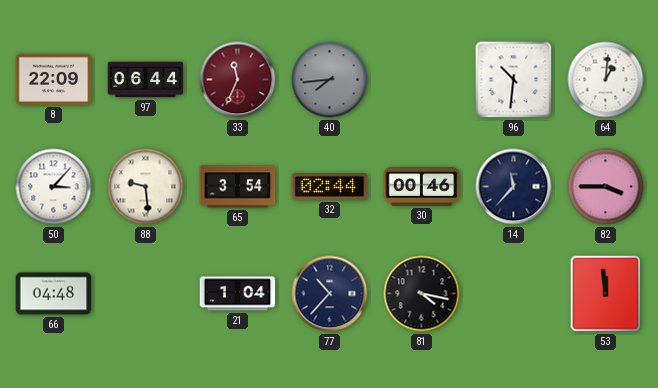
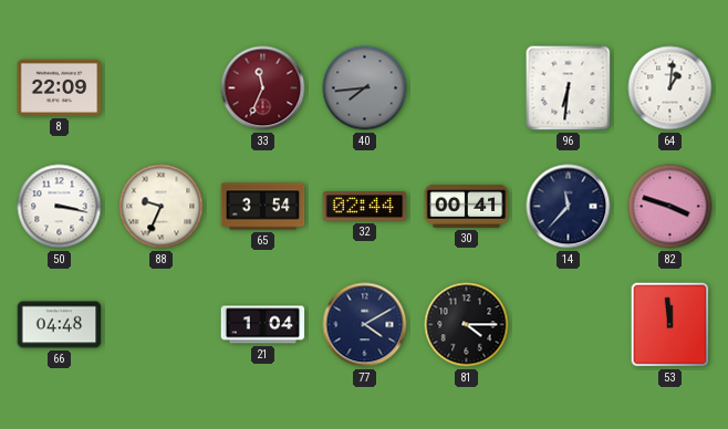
97: 06:44 -> none
96: 10:31 -> 6:31
50: 3:07 -> 3:17
88: 9:29 -> 9:34
30: 00:46 -> 00:41
82: 3:45 -> 3:48
77: 10:37 -> 4:10
81: 4:17 -> 4:15
